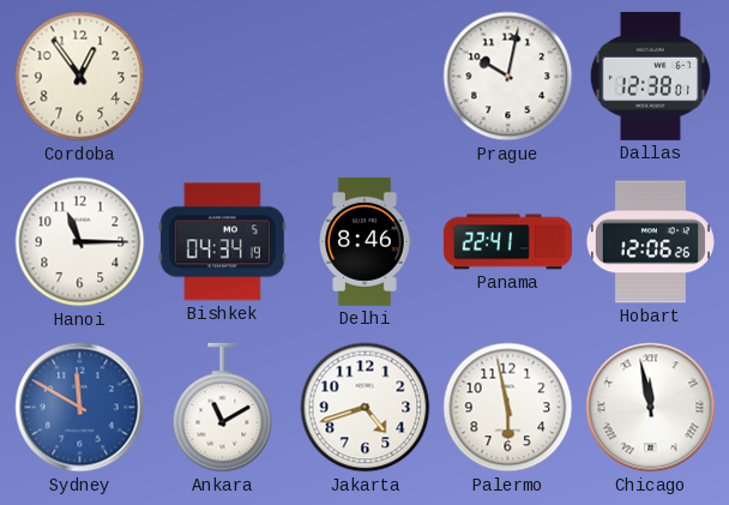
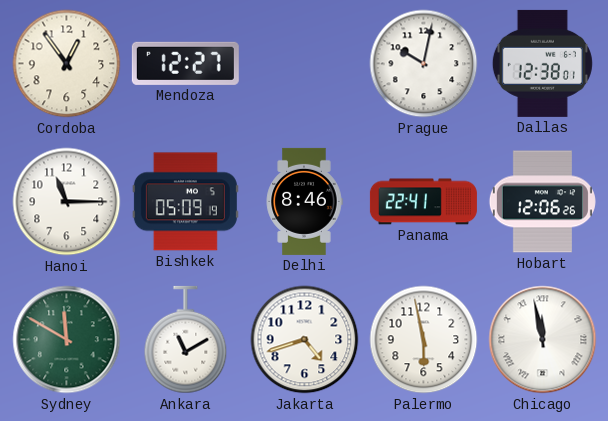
Mendoza: none -> 12:27
Bishkek: 04:34 -> 05:09
Sydney dial: blue -> green
